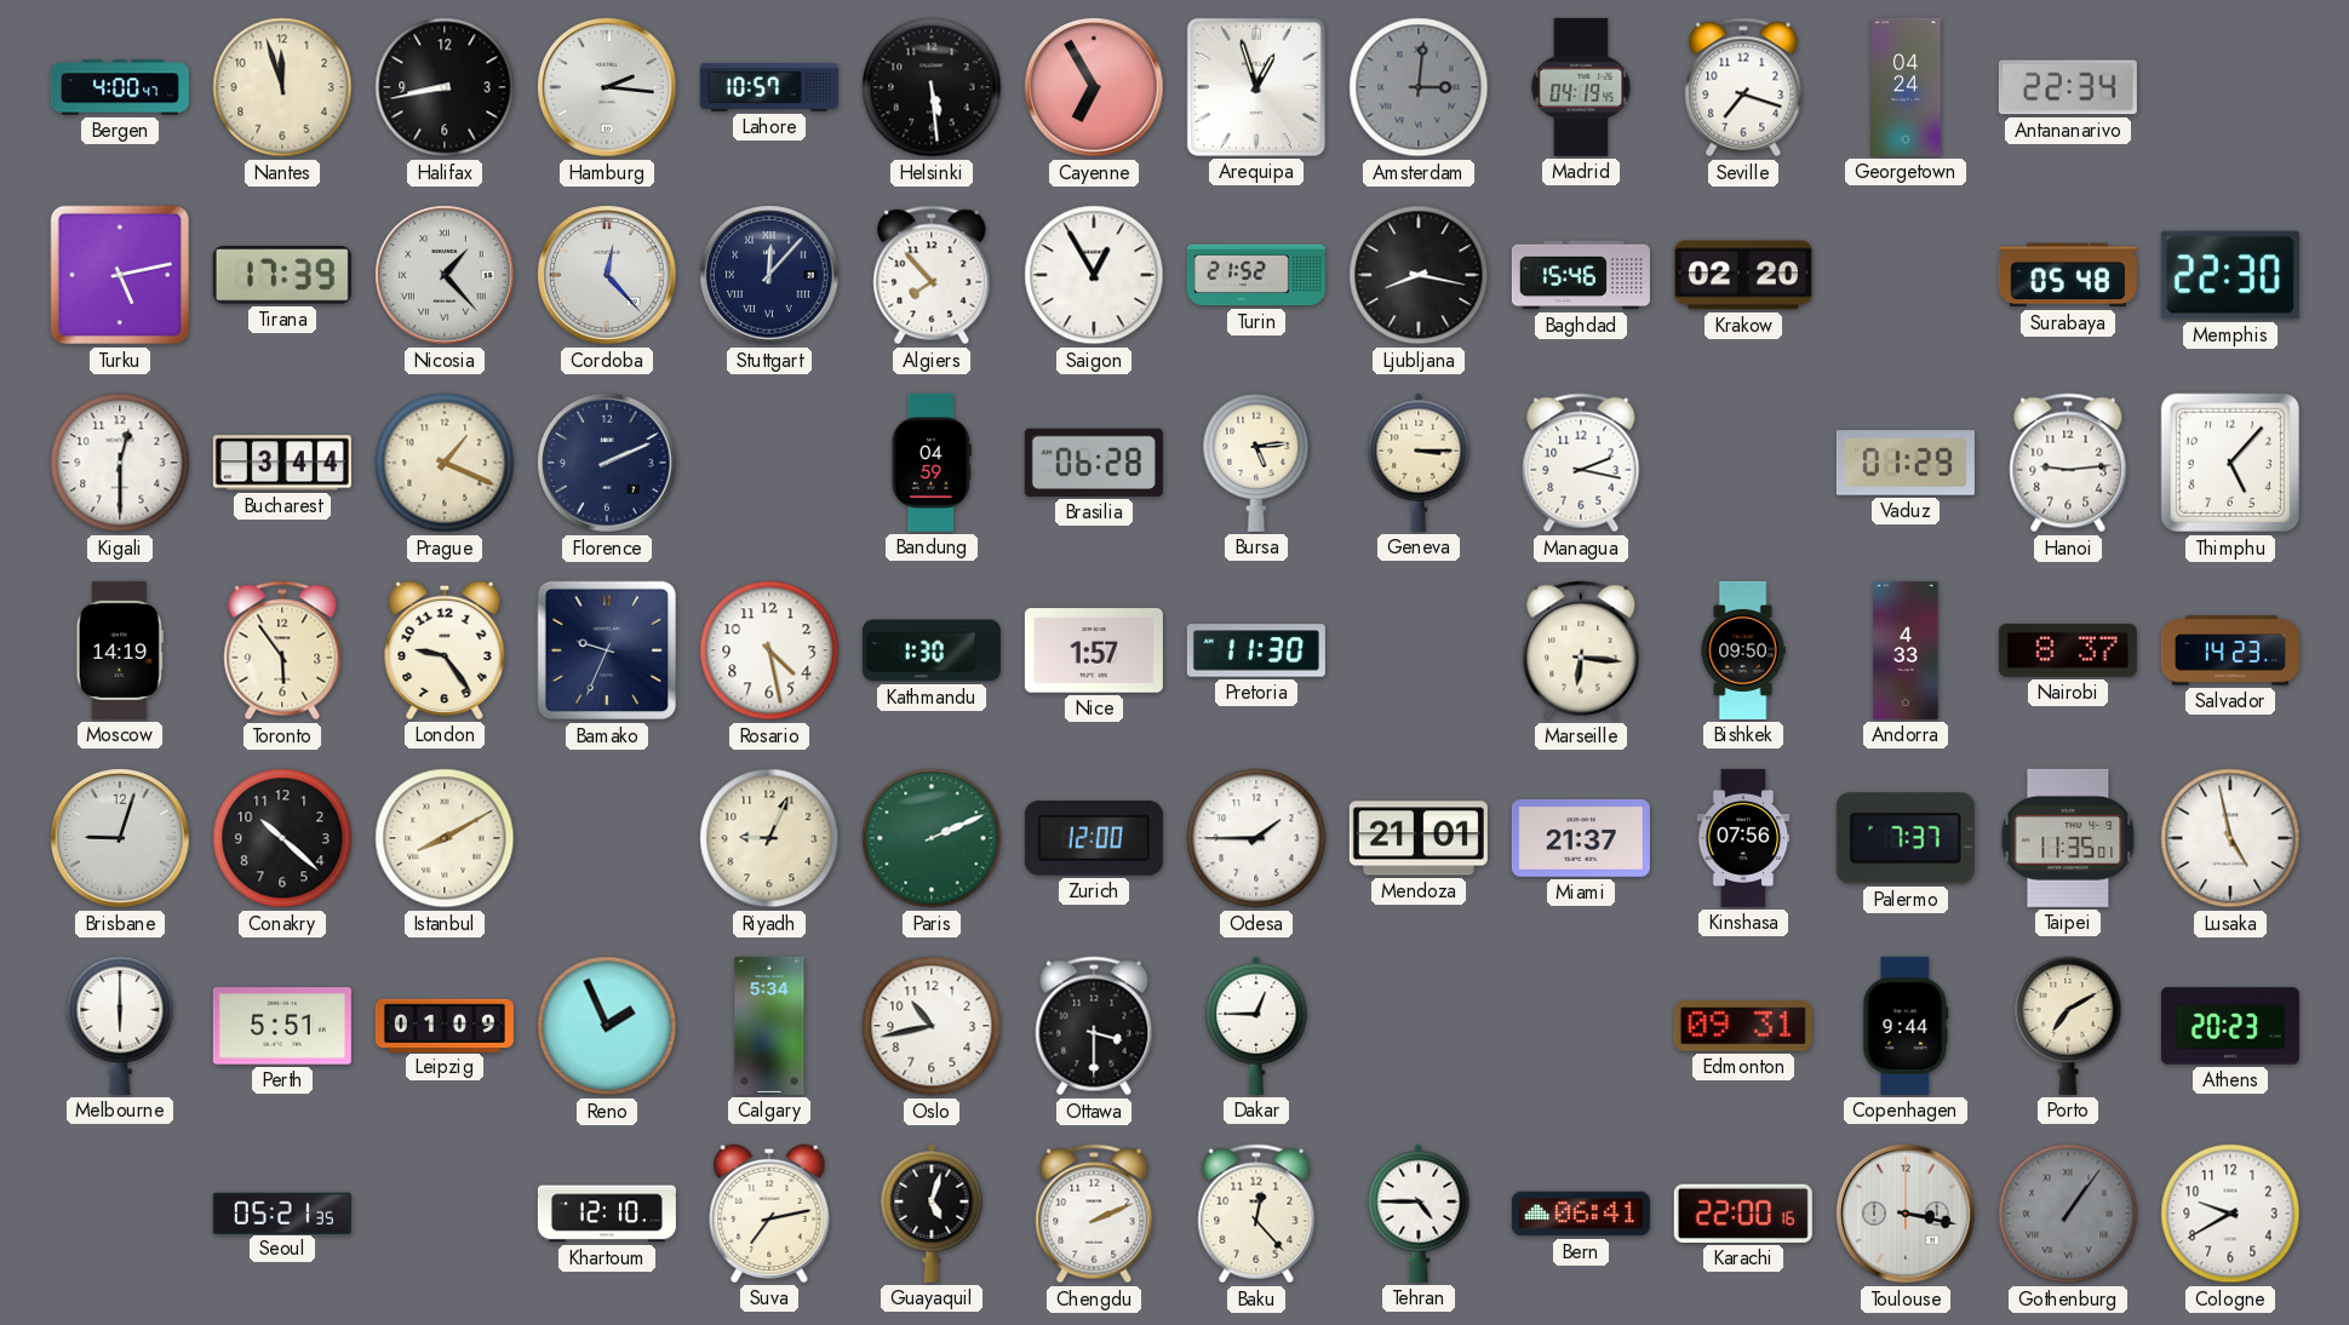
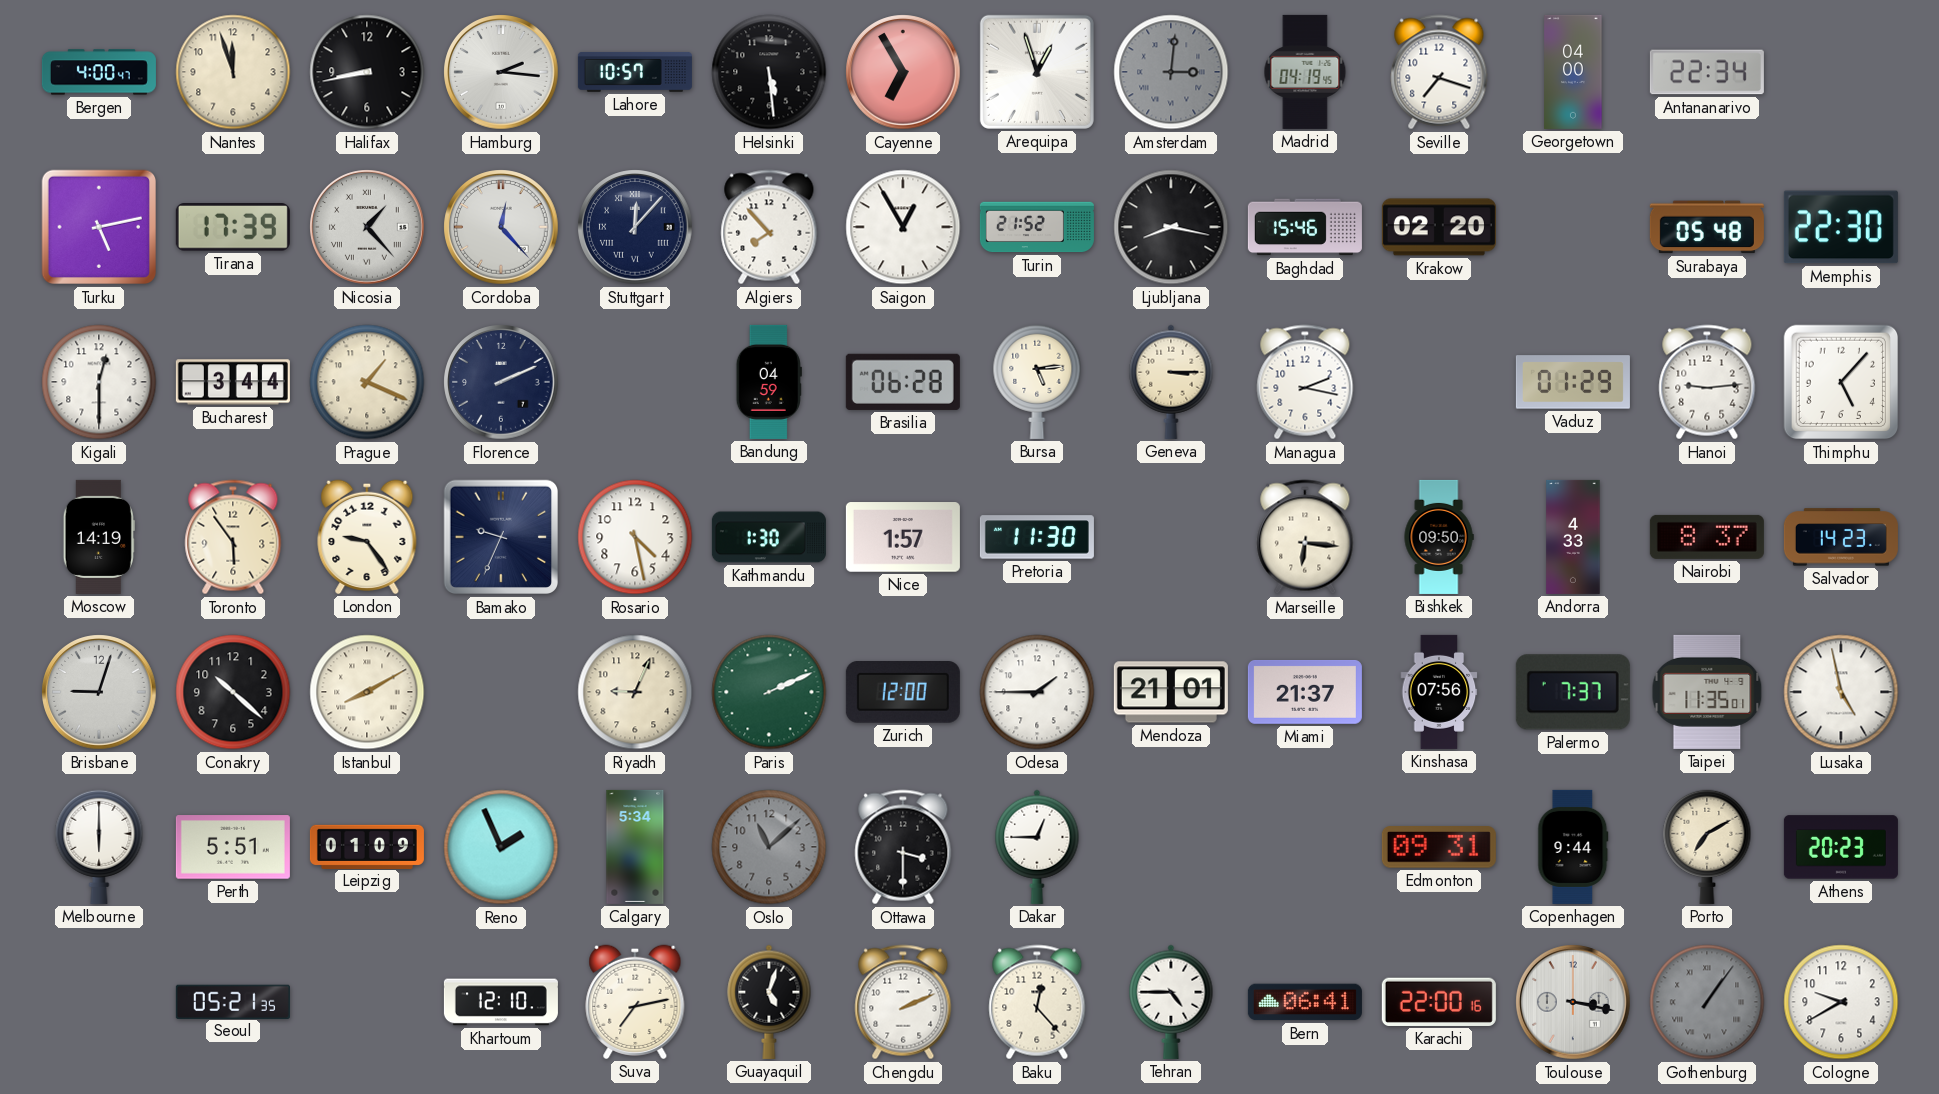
Georgetown: 04:24 -> 04:00
Oslo: 10:43 -> 11:08
Oslo dial: white -> grey
